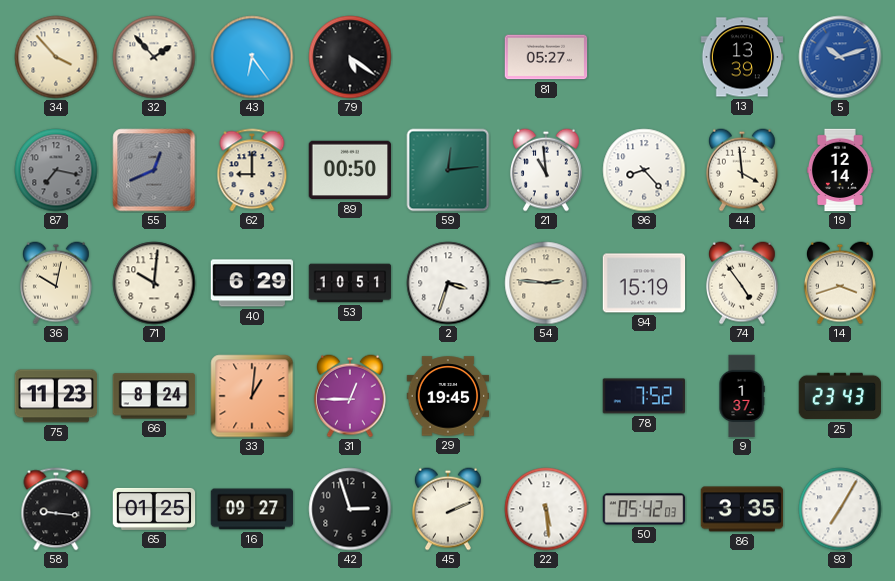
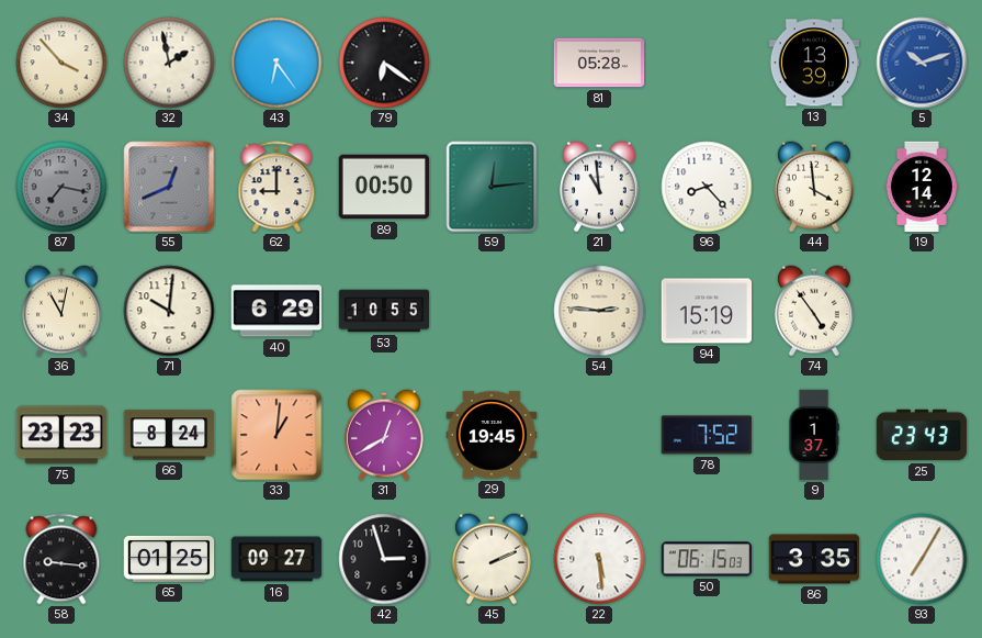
32: 1:53 -> 1:58
79: 5:21 -> 6:21
81: 05:27 -> 05:28
36: 10:02 -> 11:02
53: 10:51 -> 10:55
2: 3:33 -> none
14: 3:42 -> none
75: 11:23 -> 23:23
31: 12:45 -> 12:40
50: 05:42 -> 06:15
